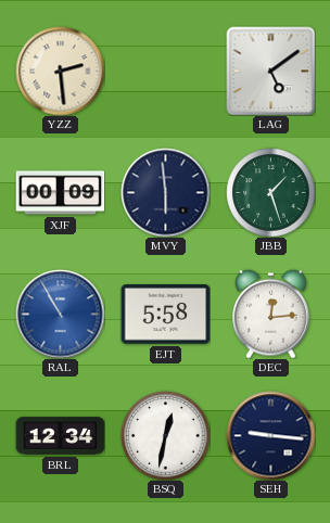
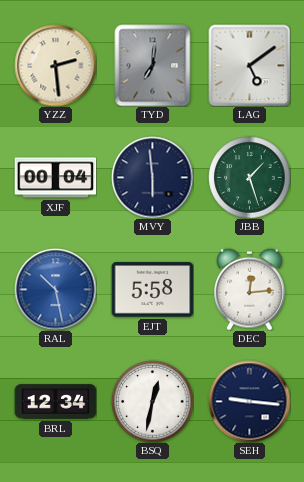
TYD: none -> 7:01
XJF: 00:09 -> 00:04
RAL: 10:55 -> 10:28
